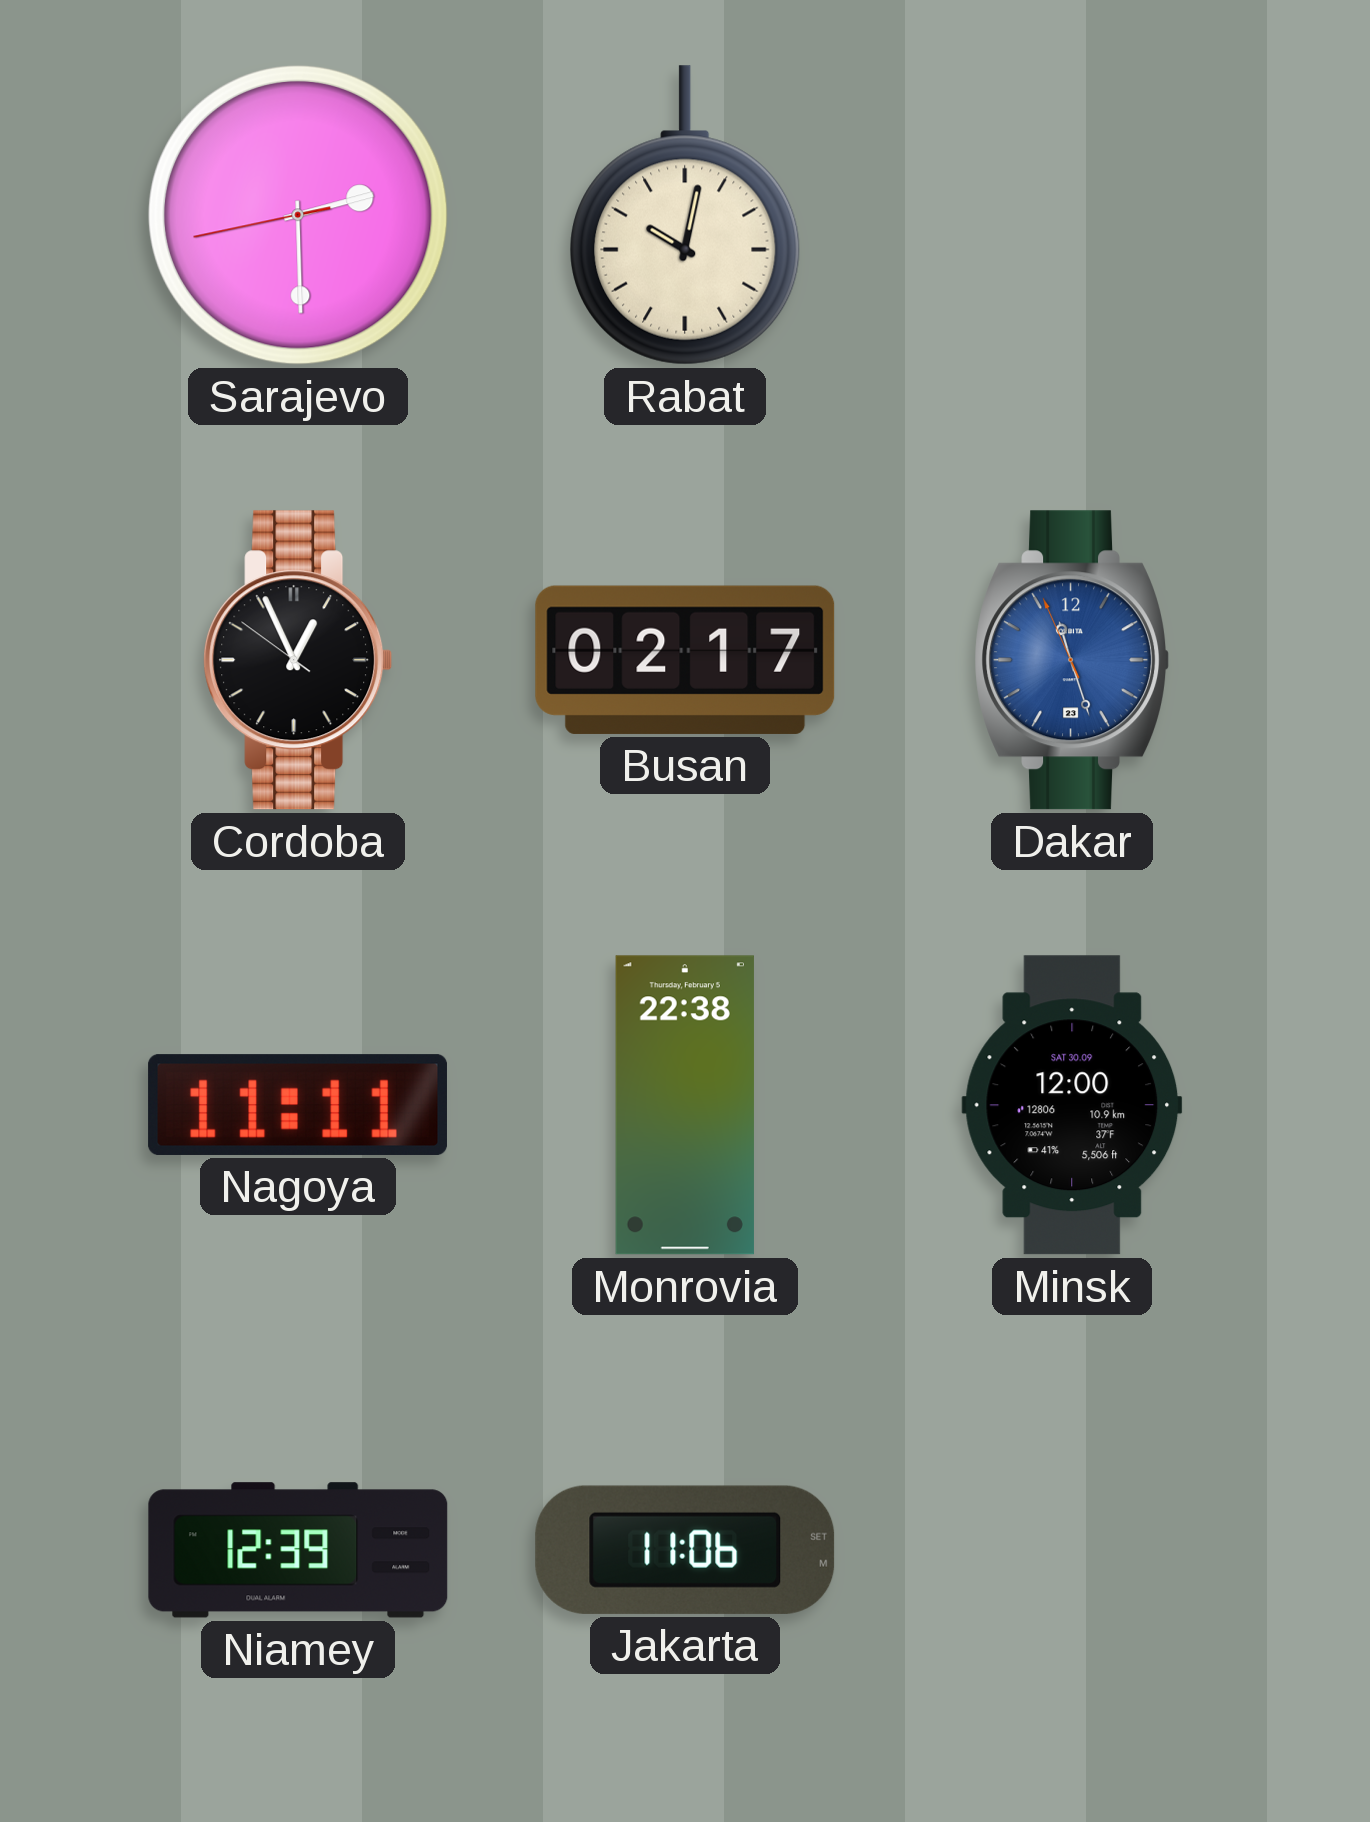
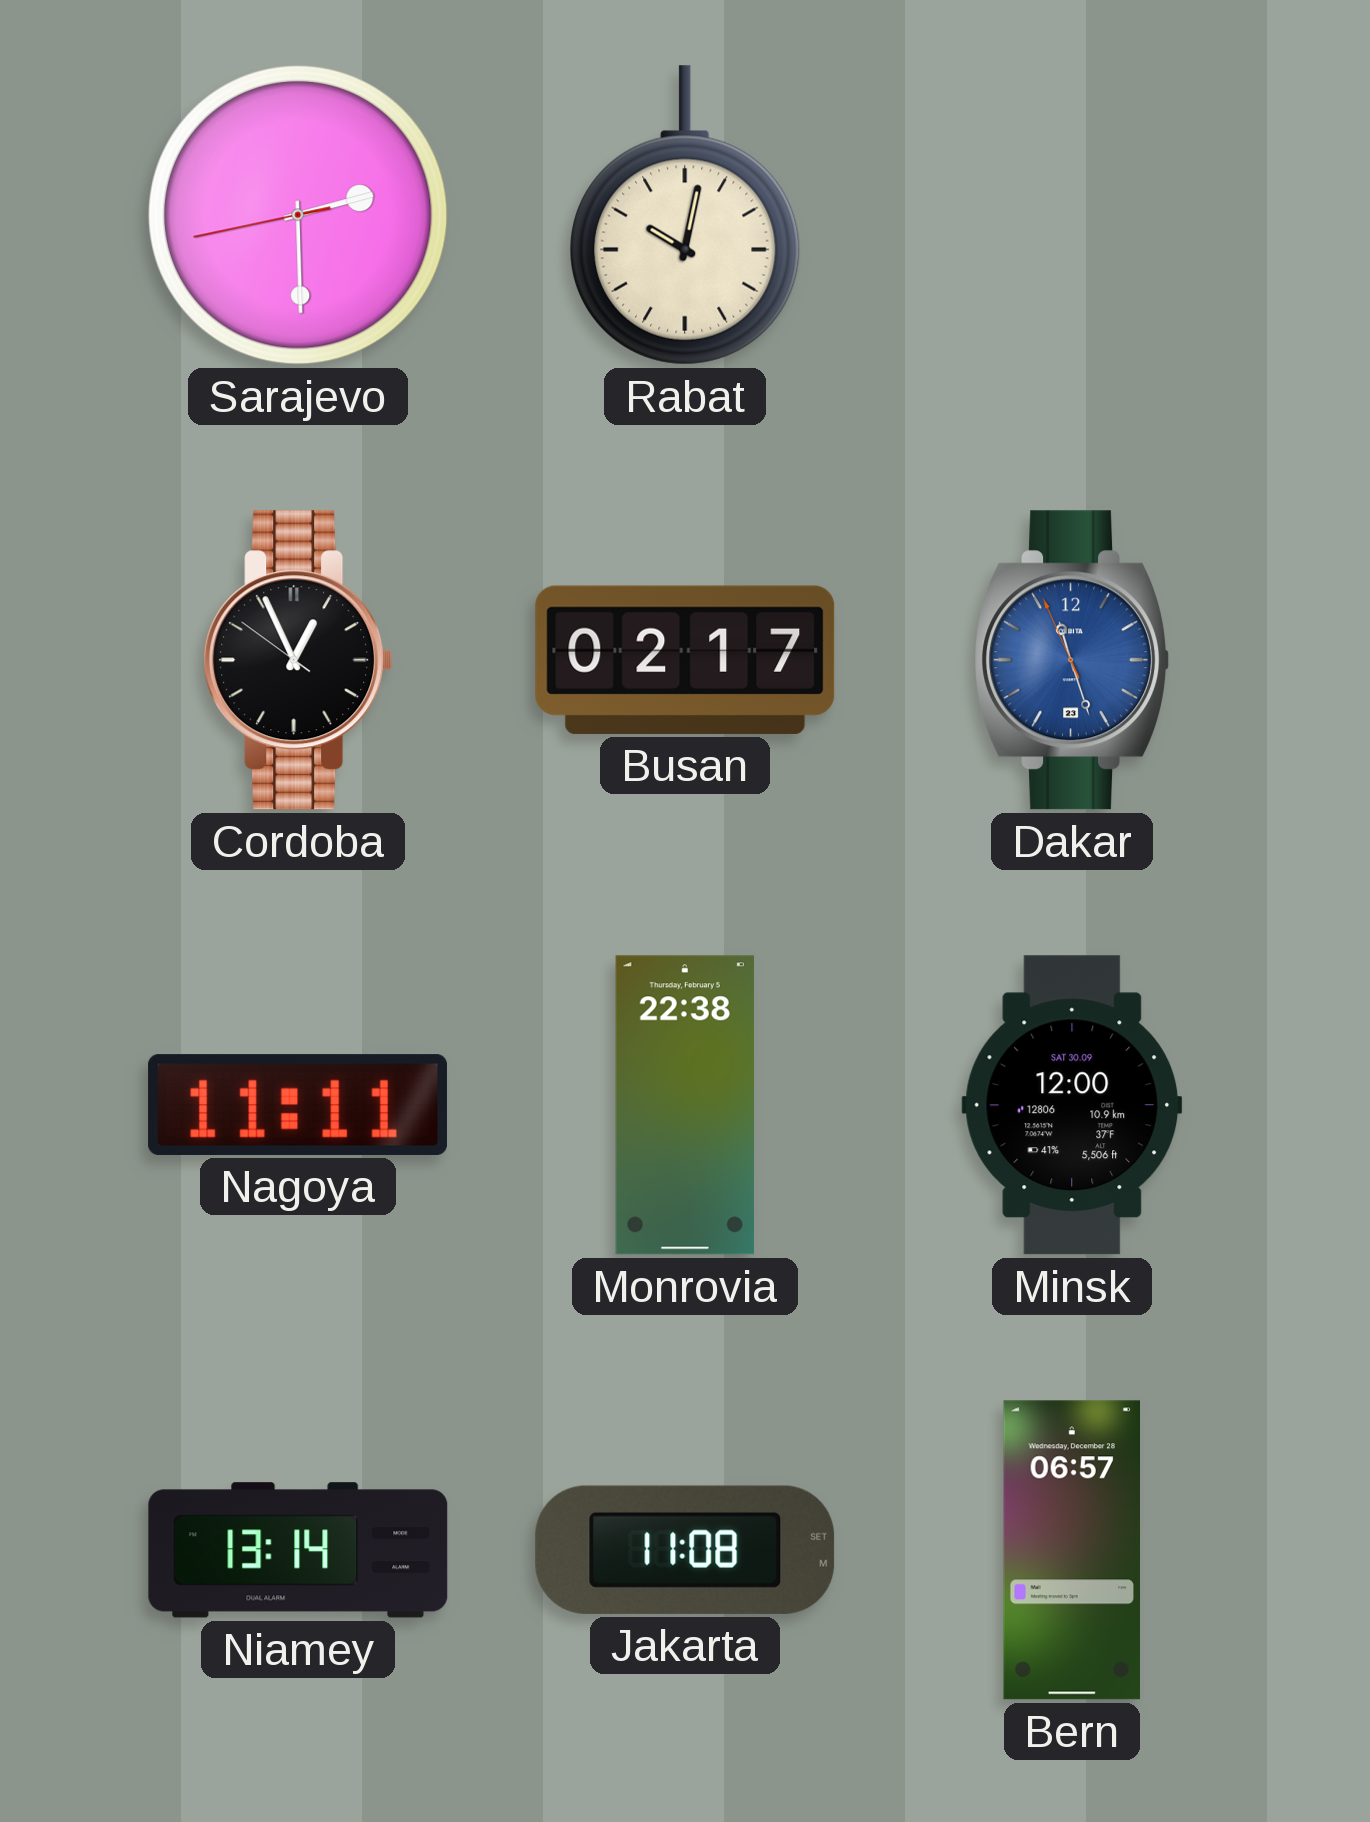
Niamey: 12:39 -> 13:14
Jakarta: 11:06 -> 11:08
Bern: none -> 06:57
